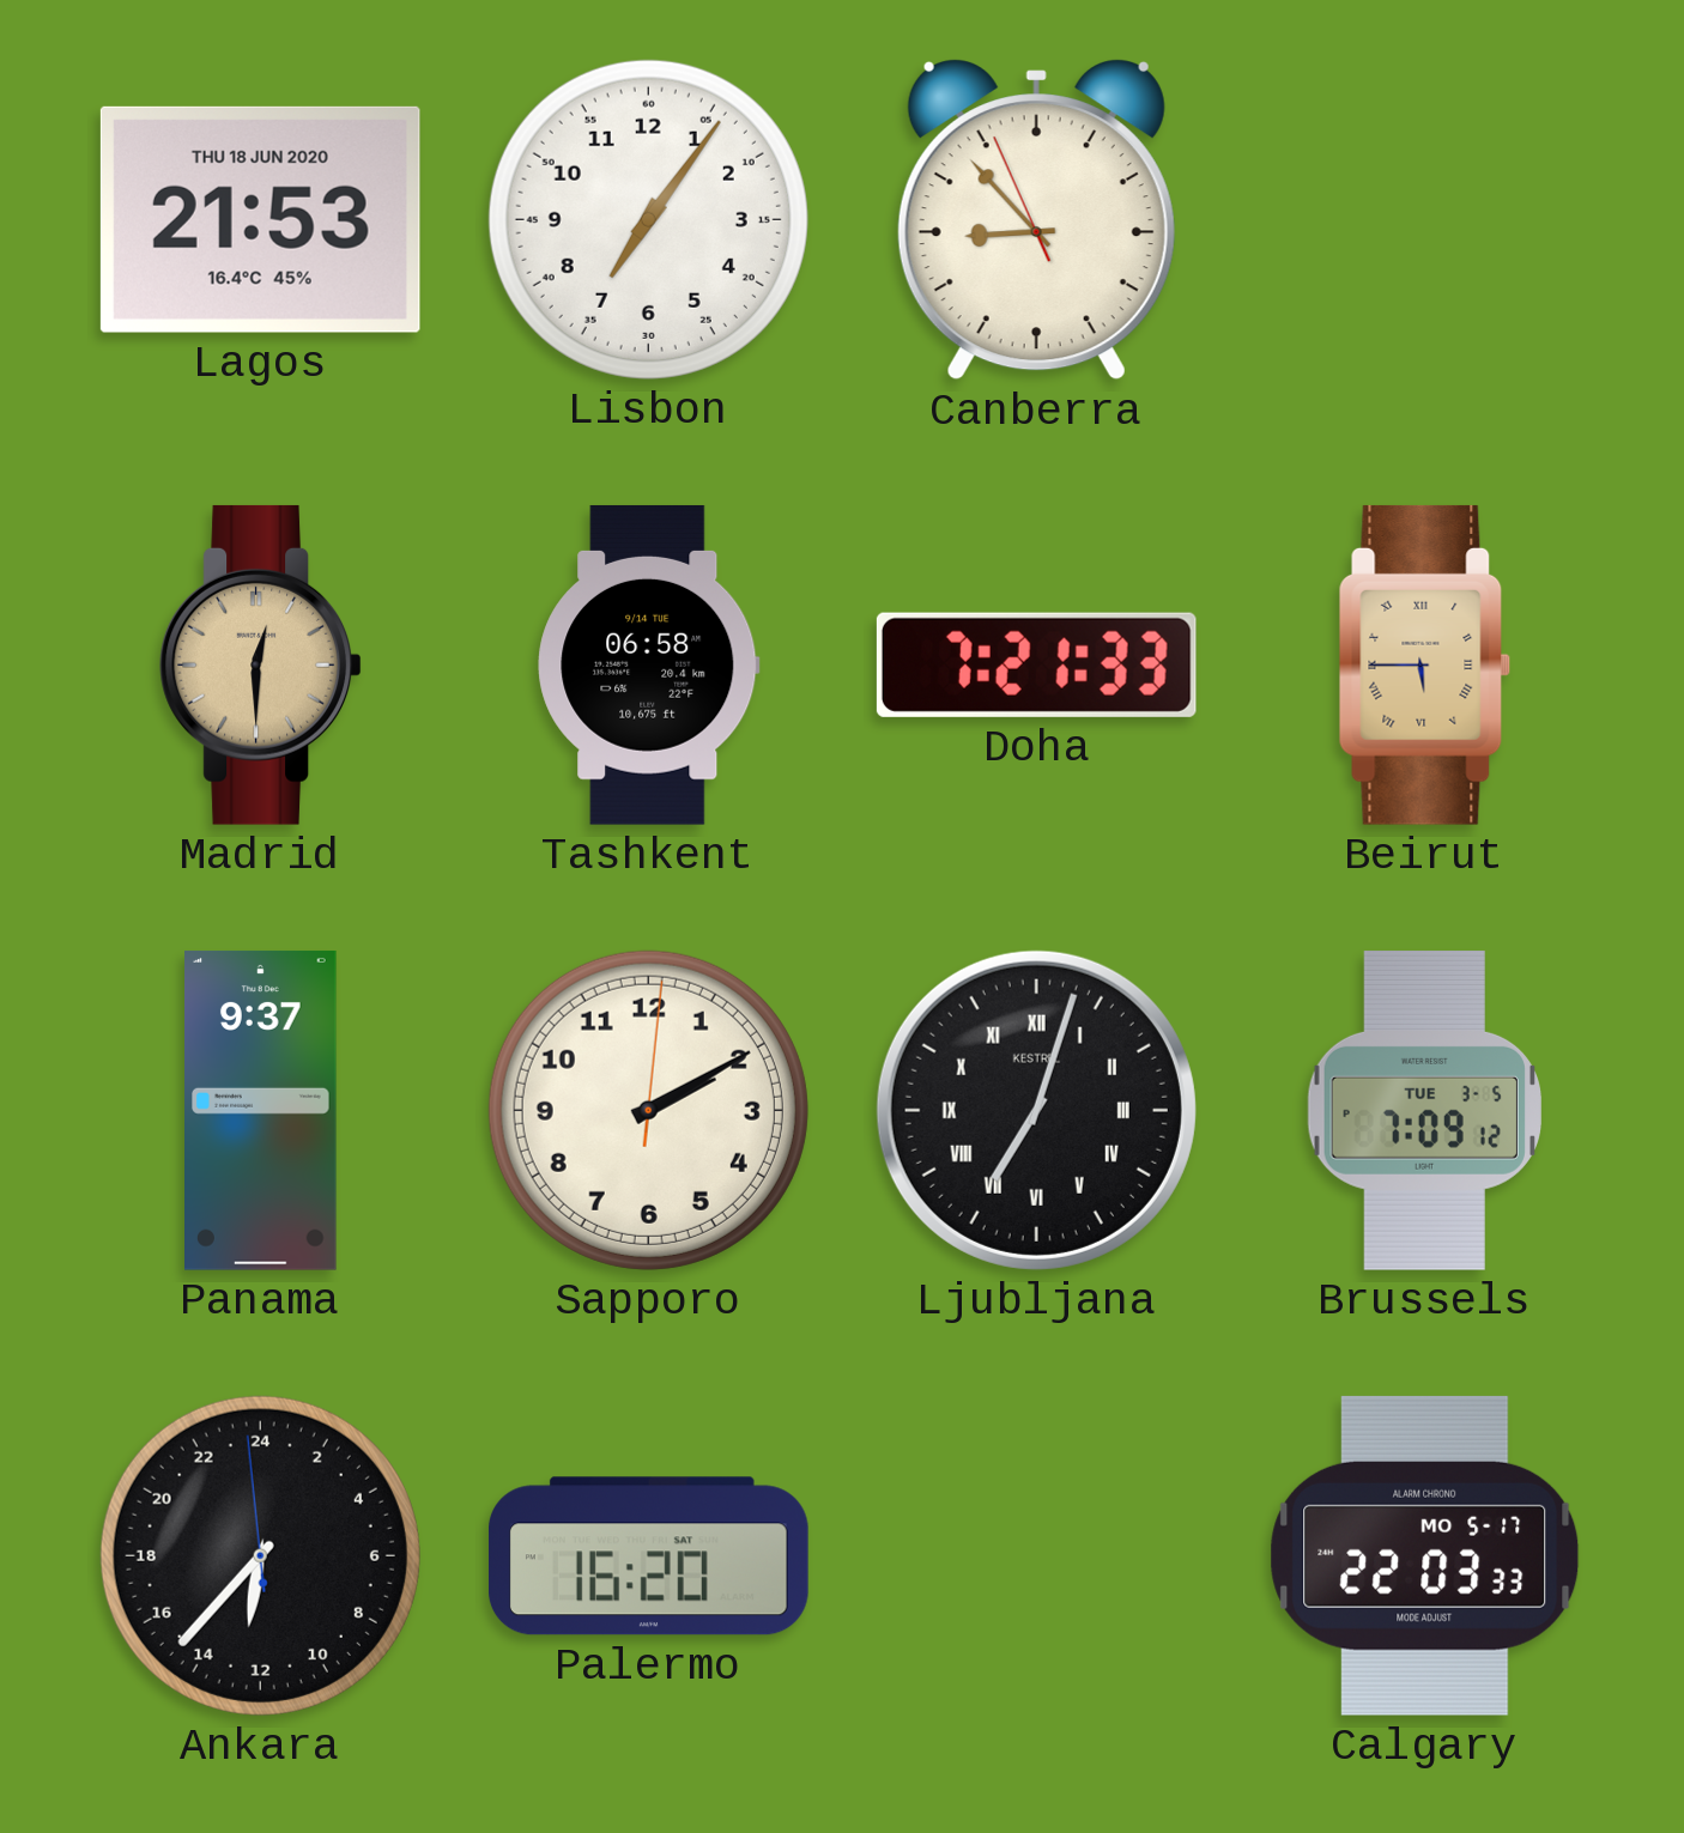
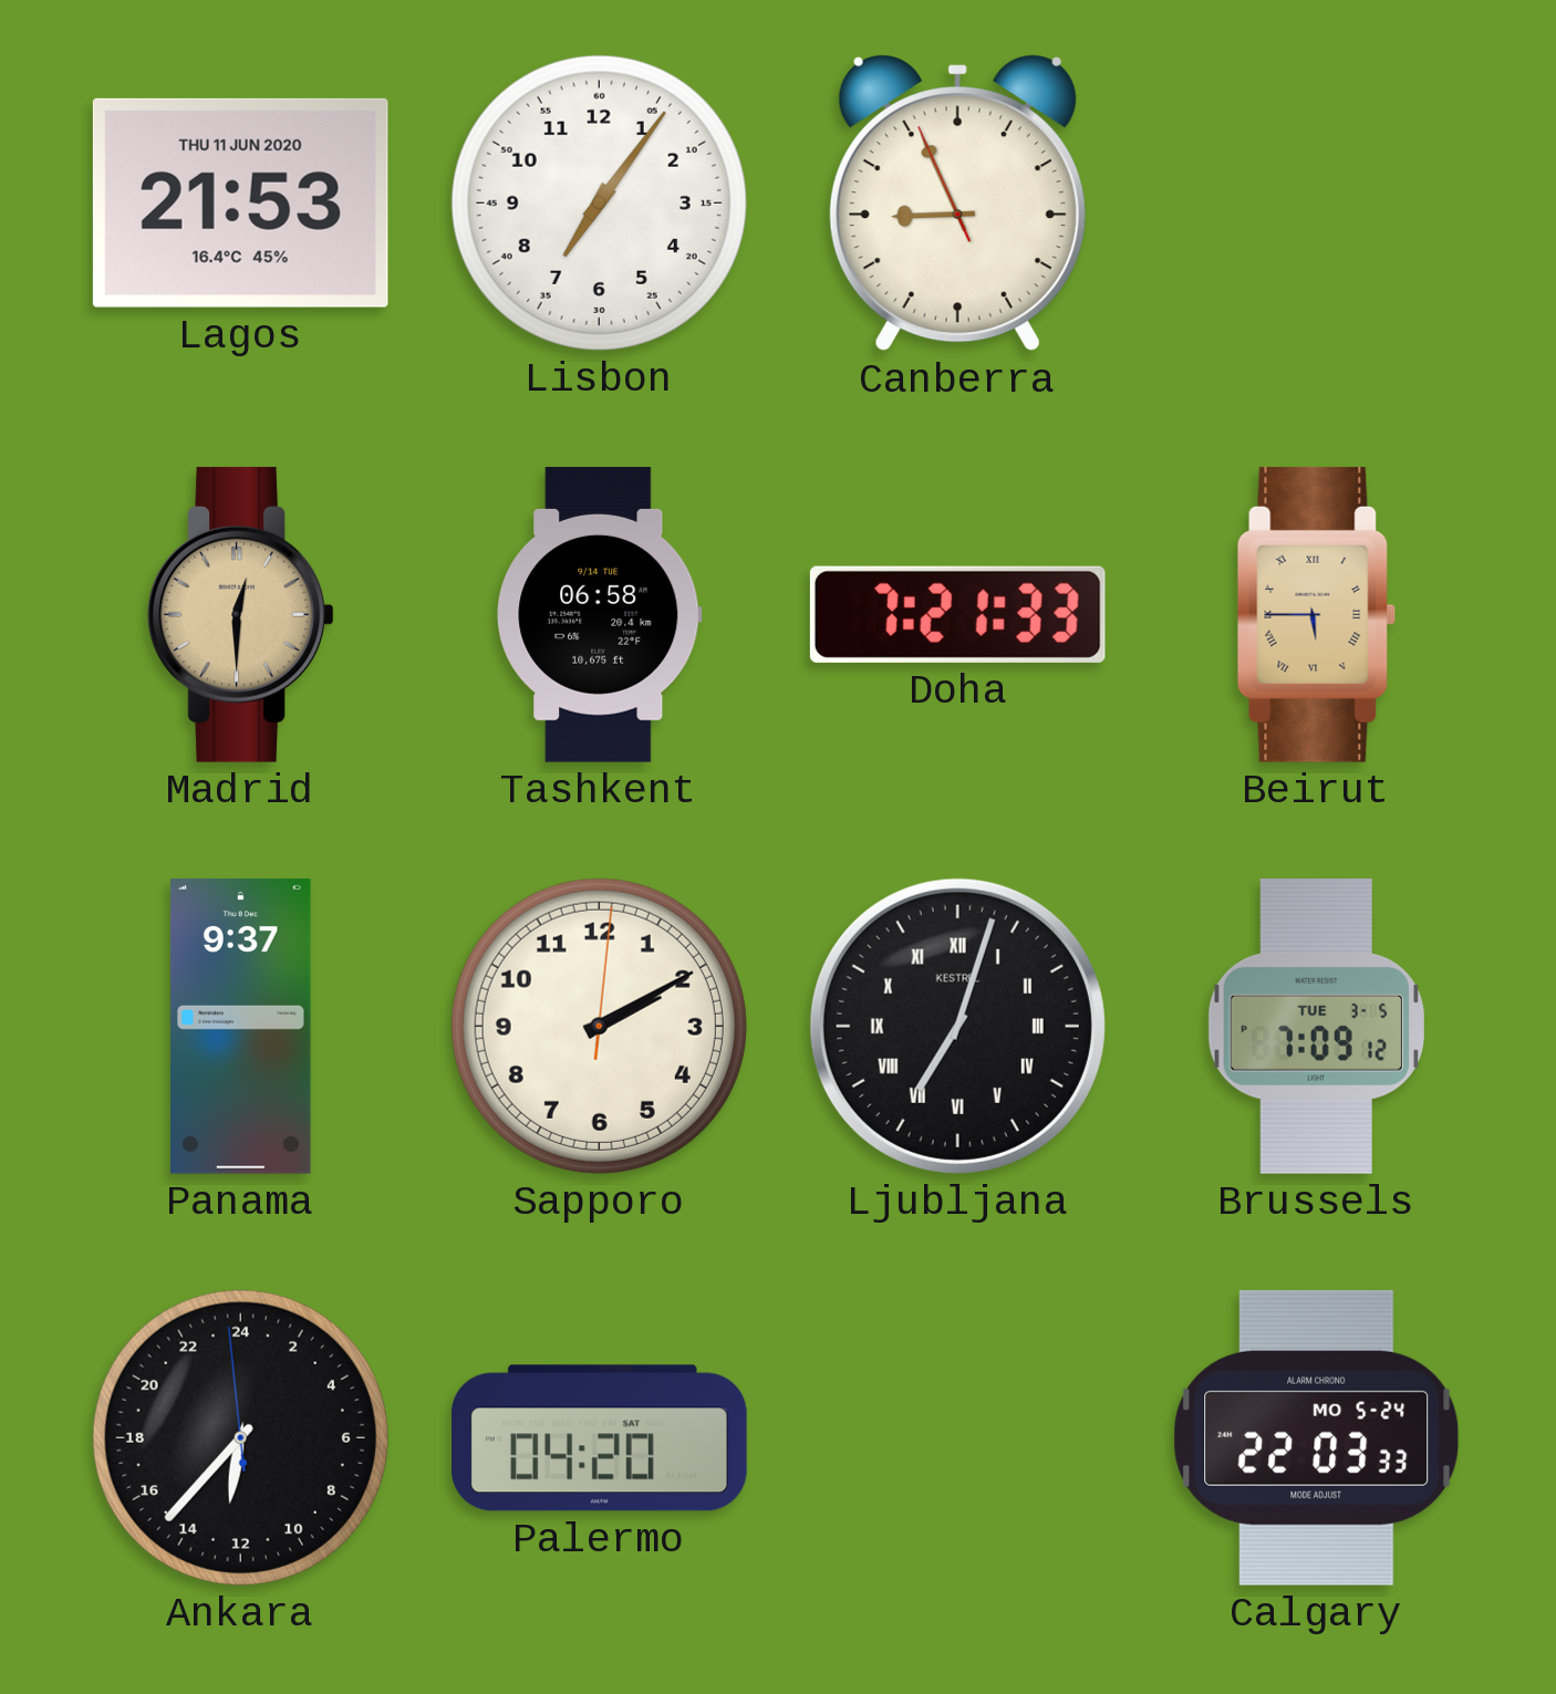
Lagos date: THU 18 JUN 2020 -> THU 11 JUN 2020
Canberra: 8:52 -> 8:55
Palermo: 16:20 -> 04:20
Calgary date: MO 5-17 -> MO 5-24
